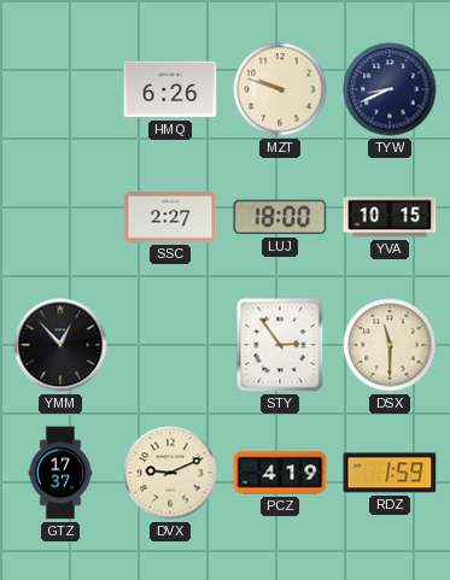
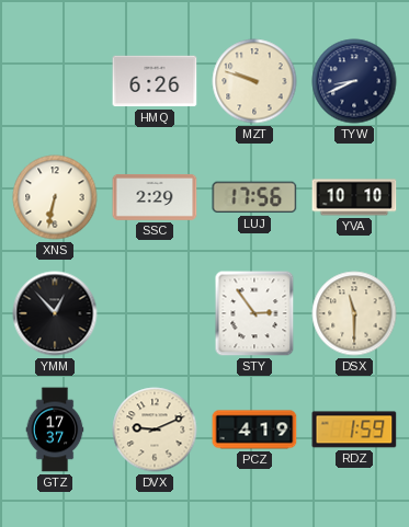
XNS: none -> 6:32
SSC: 2:27 -> 2:29
LUJ: 18:00 -> 17:56
YVA: 10:15 -> 10:10
